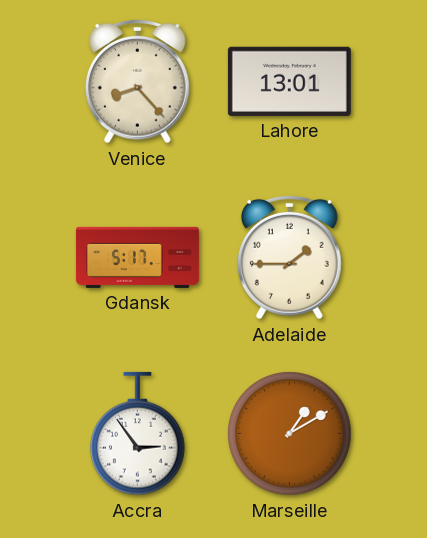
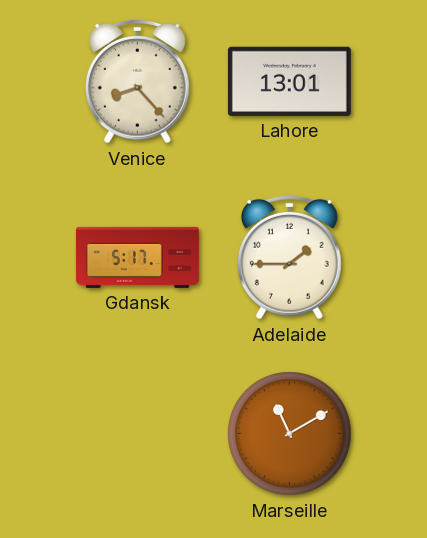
Accra: 2:54 -> none
Marseille: 1:10 -> 11:10
